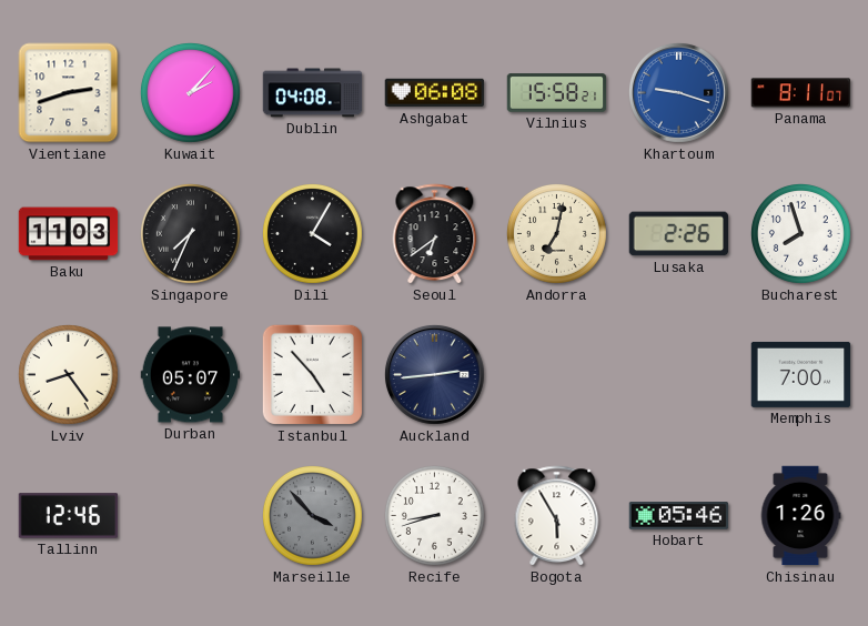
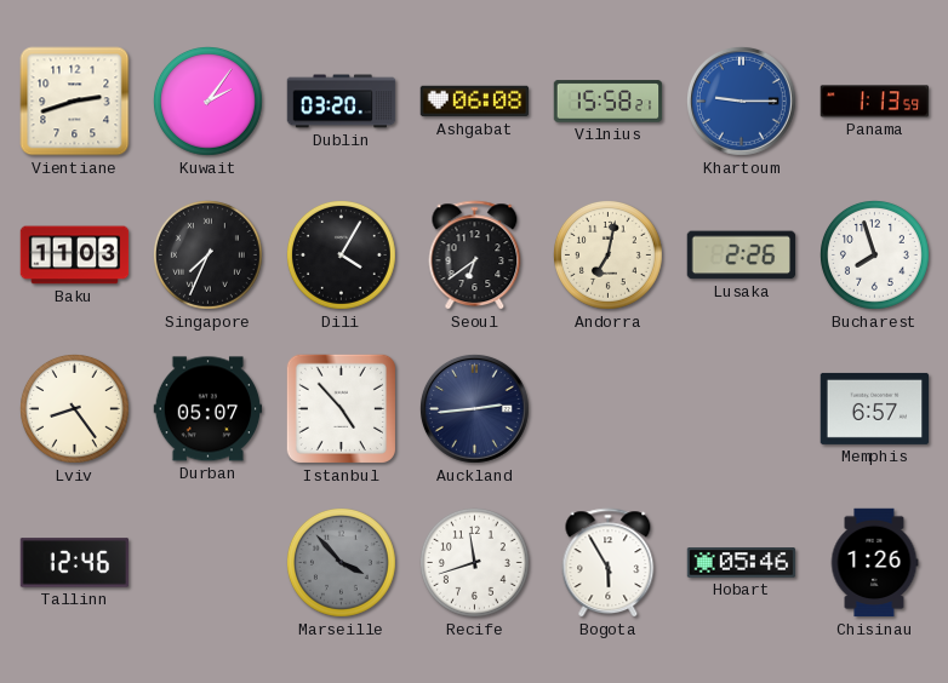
Kuwait: 2:07 -> 2:06
Dublin: 04:08 -> 03:20
Khartoum: 9:18 -> 9:15
Panama: 8:11 -> 1:13
Memphis: 7:00 -> 6:57
Recife: 8:42 -> 11:42
